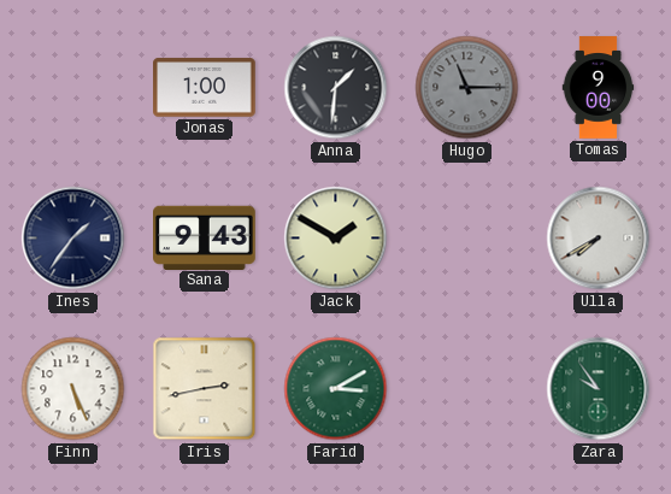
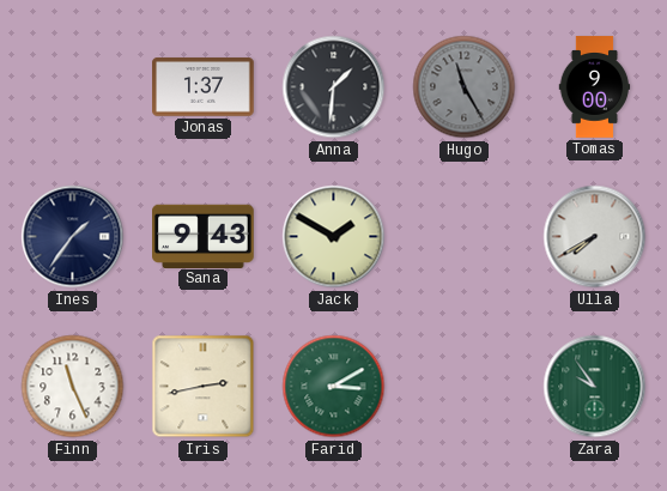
Jonas: 1:00 -> 1:37
Hugo: 11:15 -> 11:25
Finn: 5:26 -> 11:26
